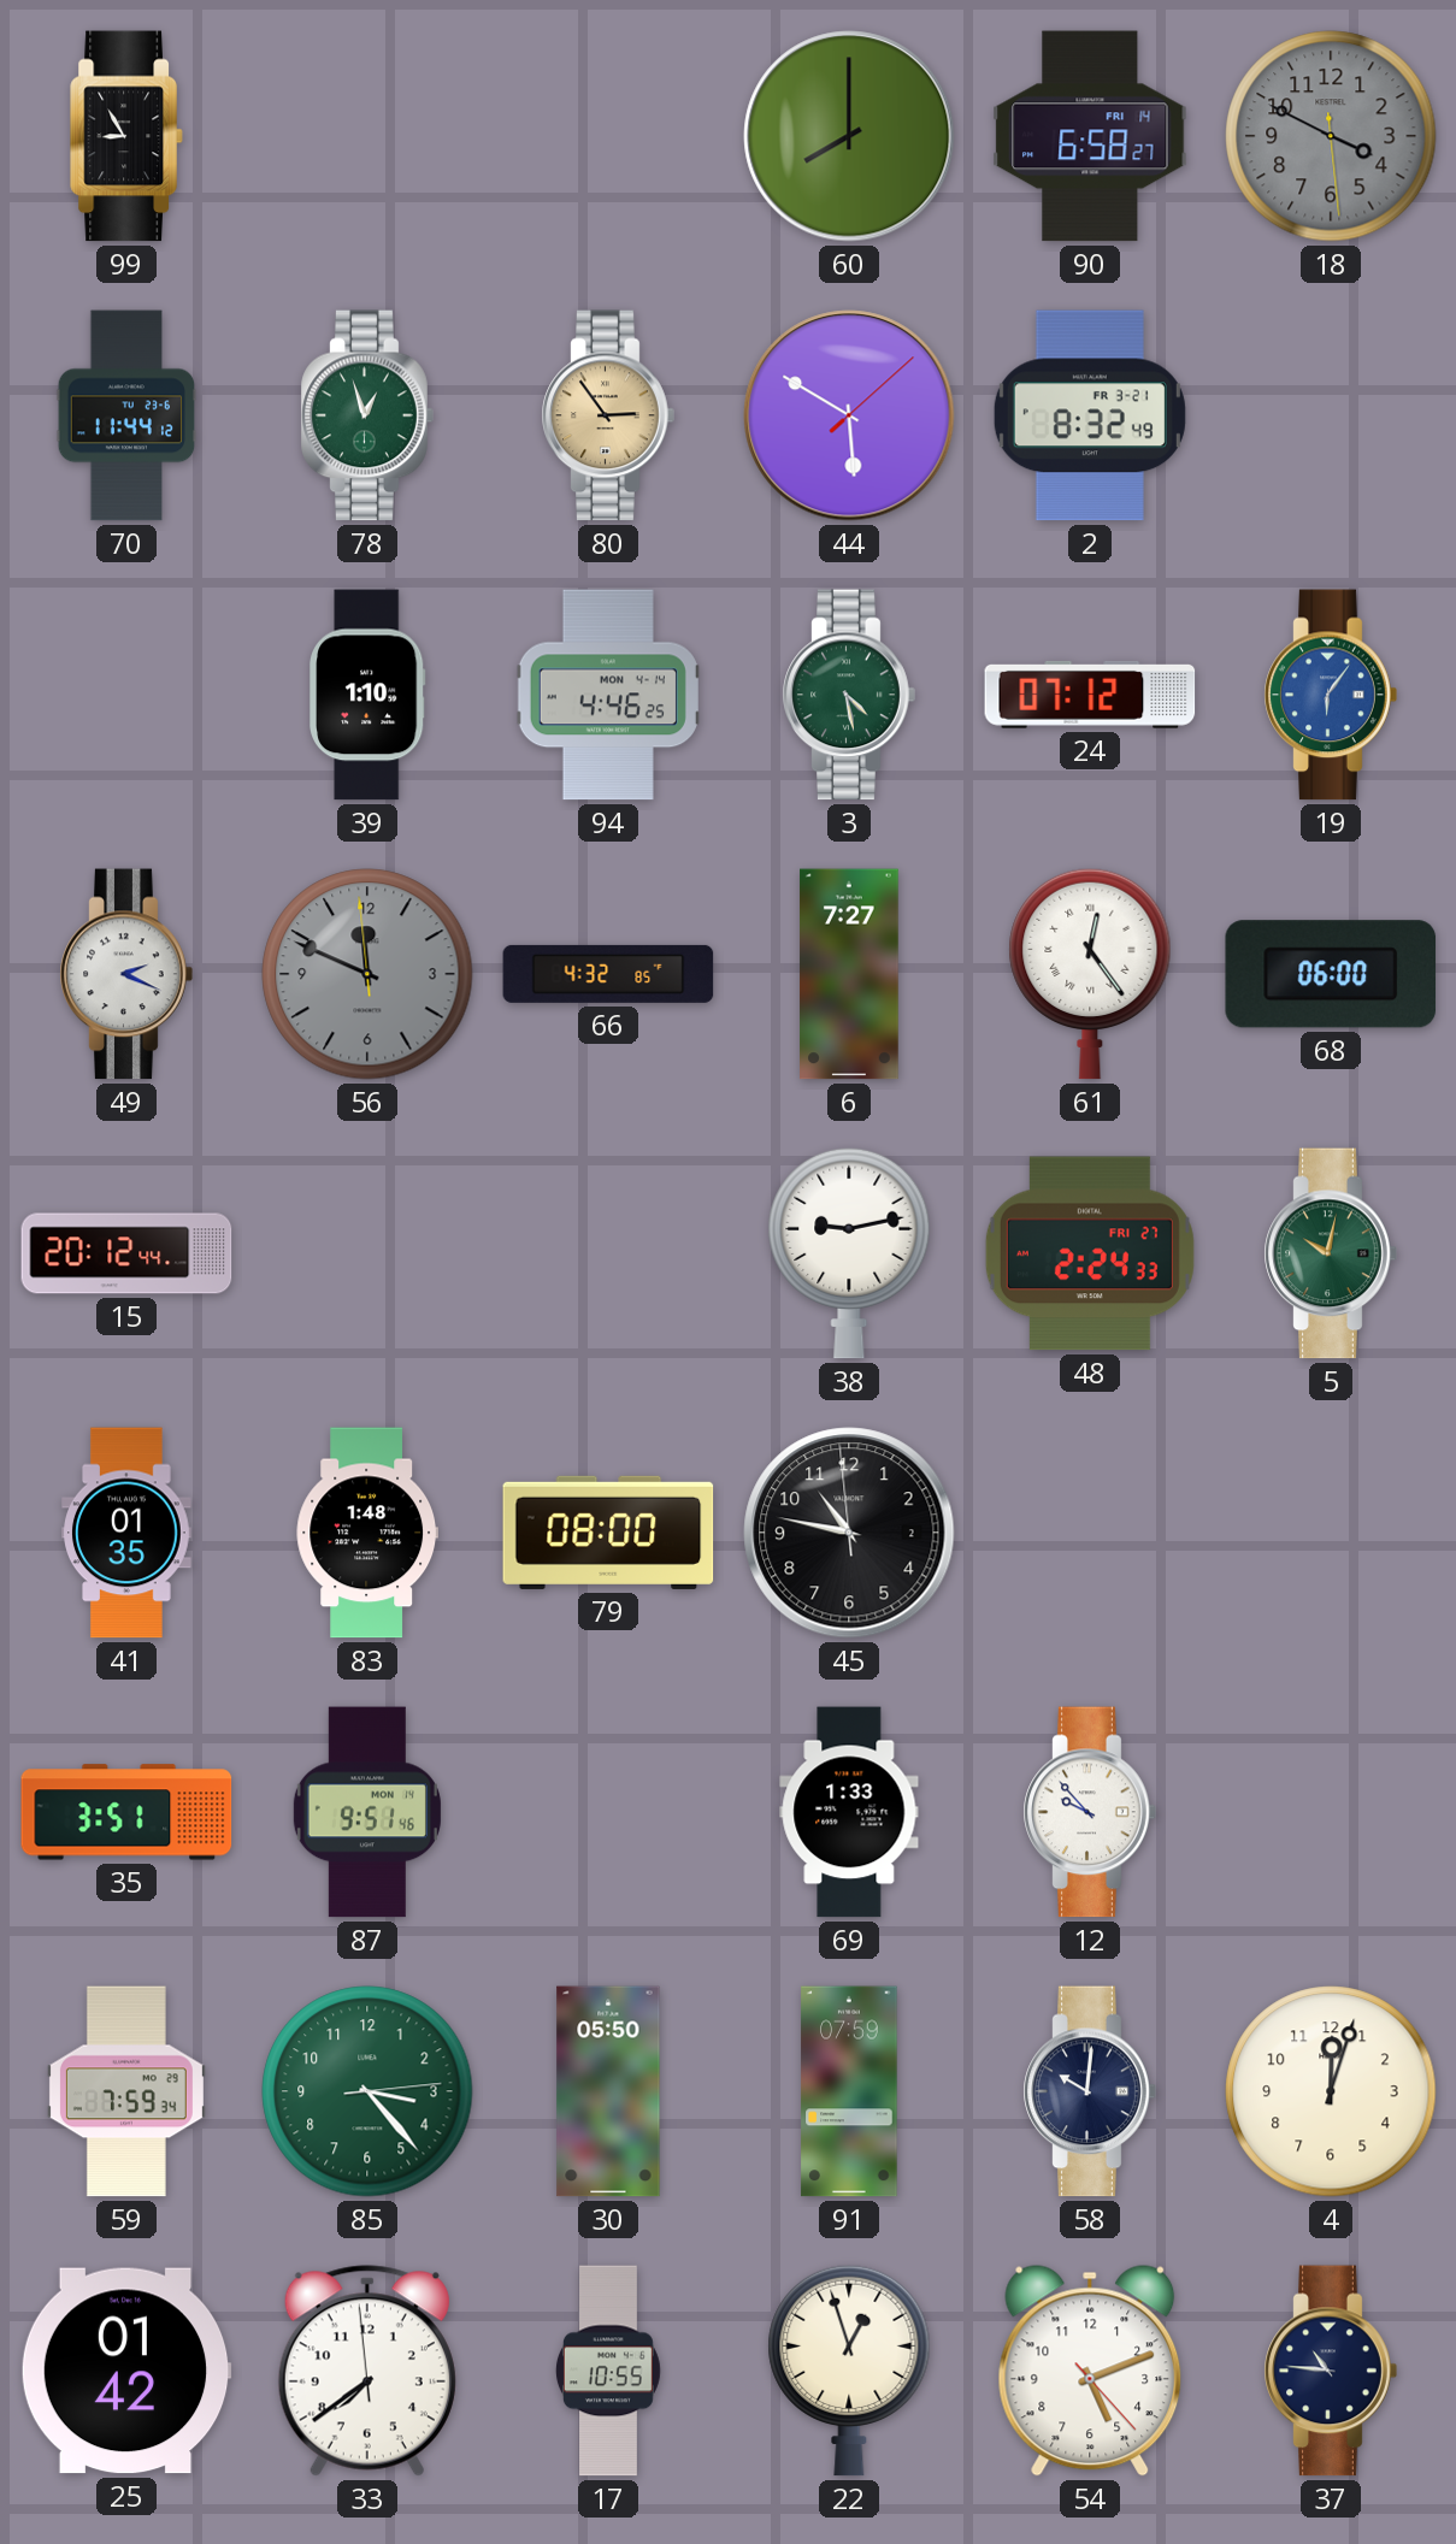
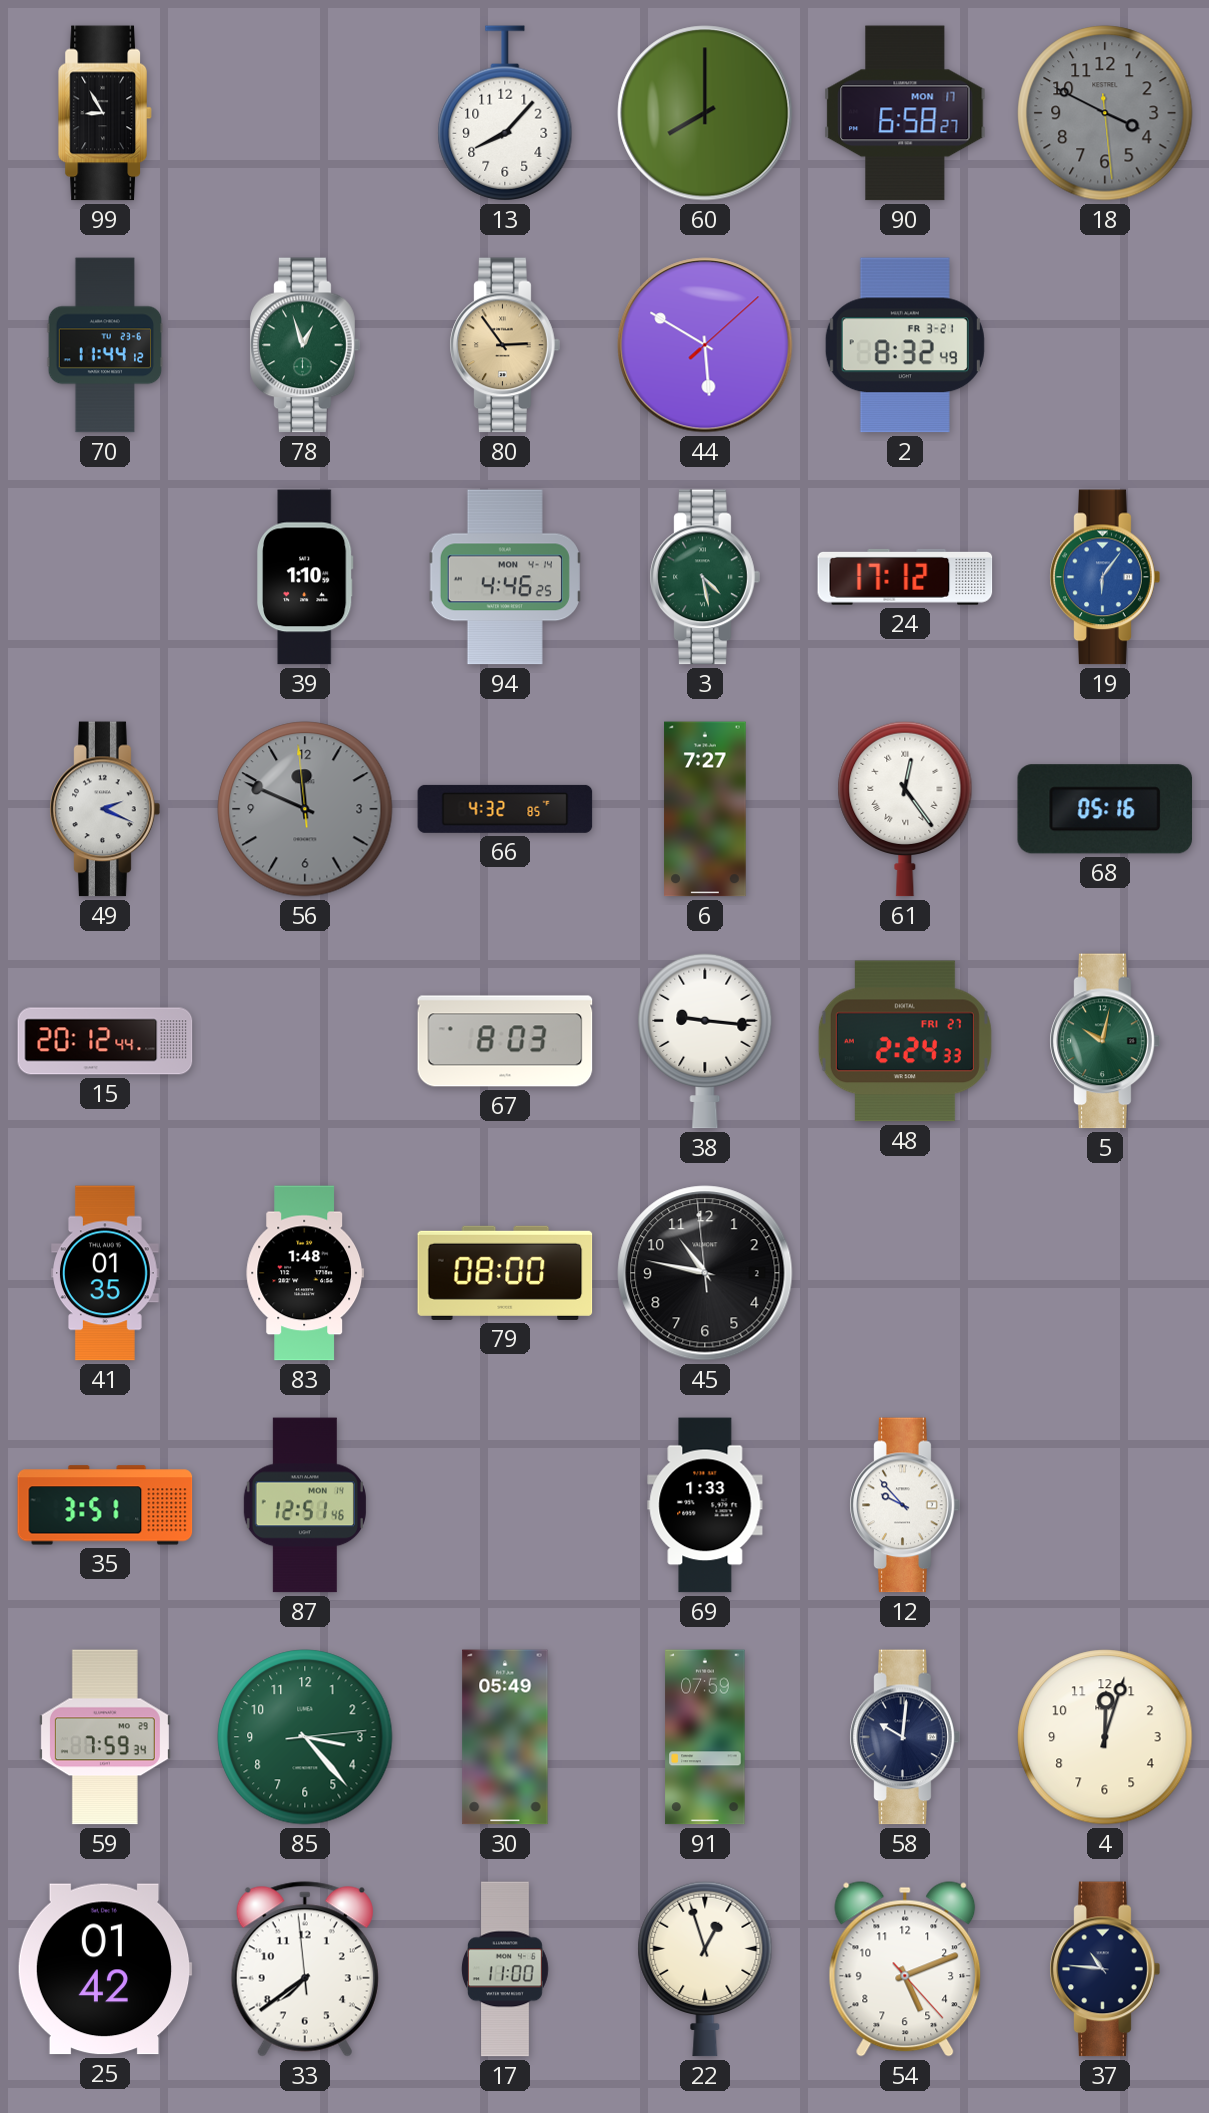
13: none -> 8:07
90 date: FRI 14 -> MON 17
24: 07:12 -> 17:12
68: 06:00 -> 05:16
67: none -> 8:03
38: 9:13 -> 9:16
87: 9:51 -> 12:51
30: 05:50 -> 05:49
17: 10:55 -> 11:00
